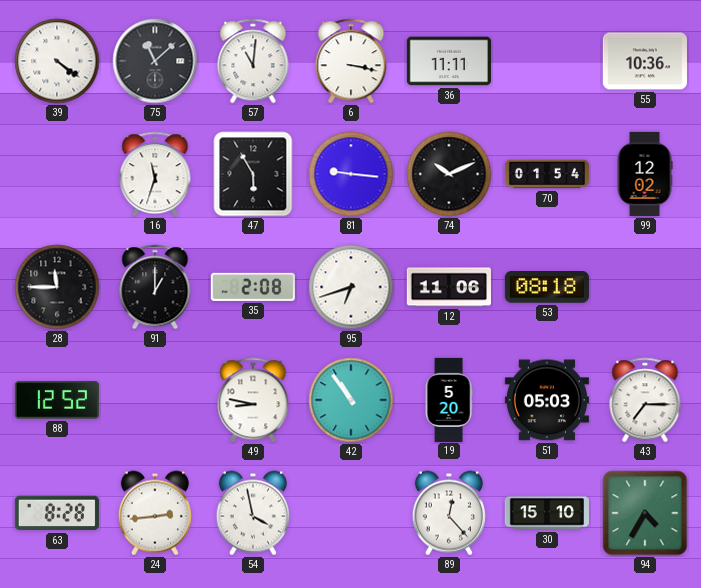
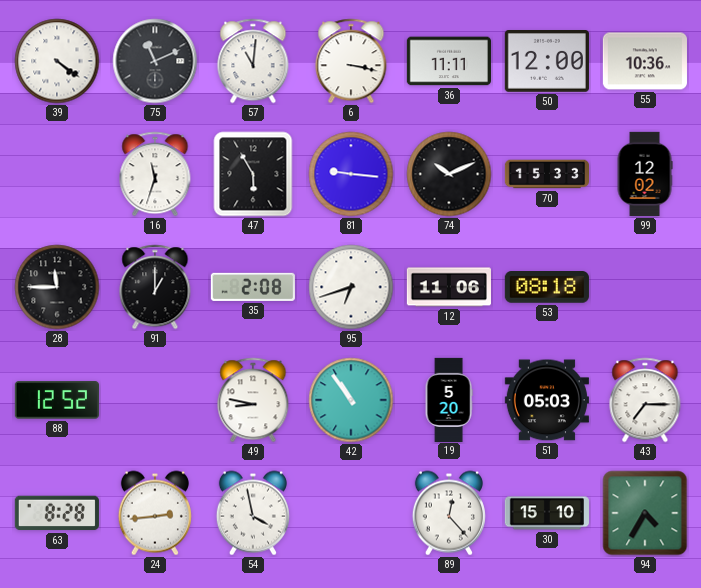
75: 11:08 -> 11:11
50: none -> 12:00
70: 01:54 -> 15:33
